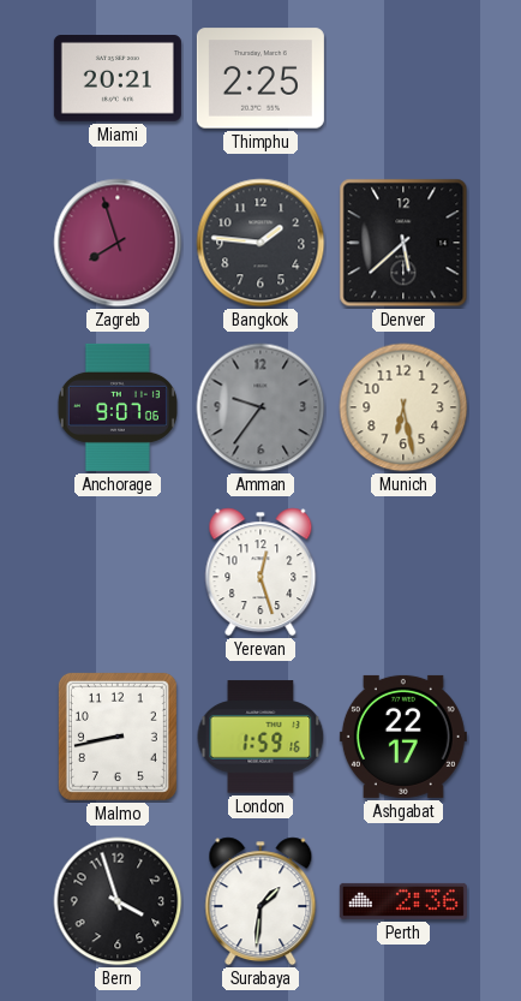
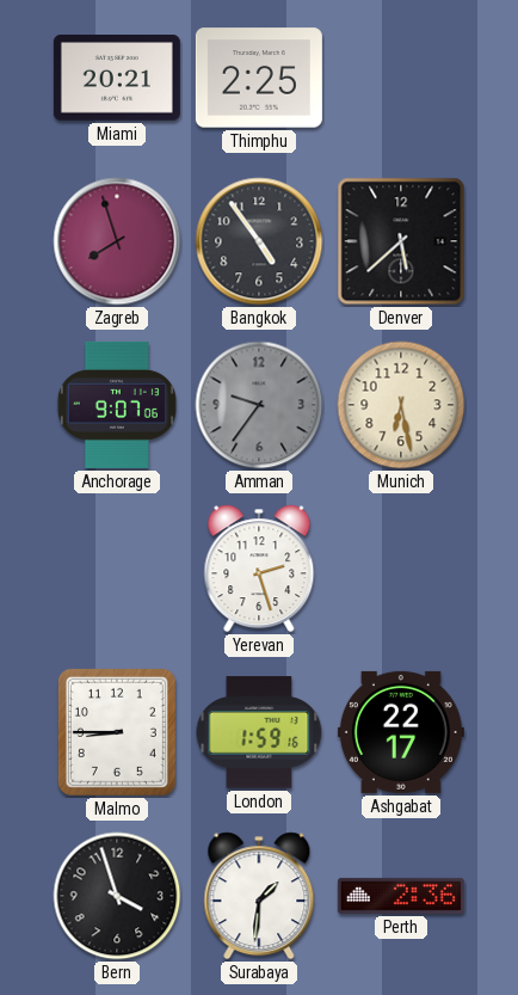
Bangkok: 1:46 -> 4:54
Yerevan: 12:27 -> 2:27
Malmo: 8:43 -> 8:45
